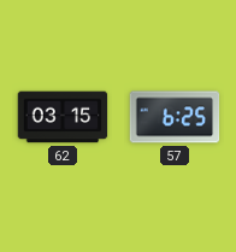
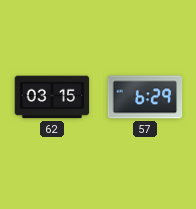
57: 6:25 -> 6:29
